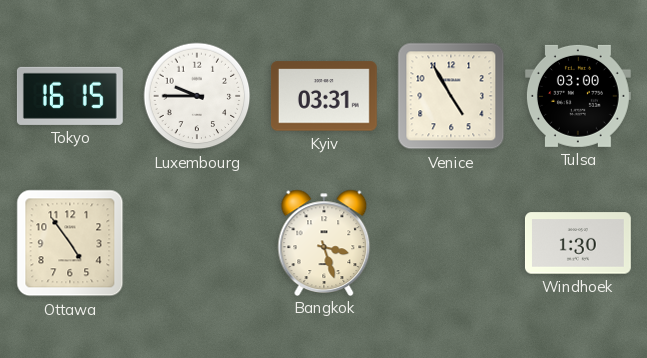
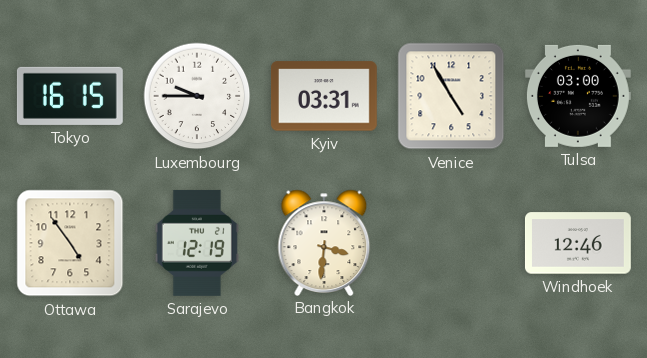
Sarajevo: none -> 12:19
Bangkok: 3:27 -> 3:31
Windhoek: 1:30 -> 12:46
